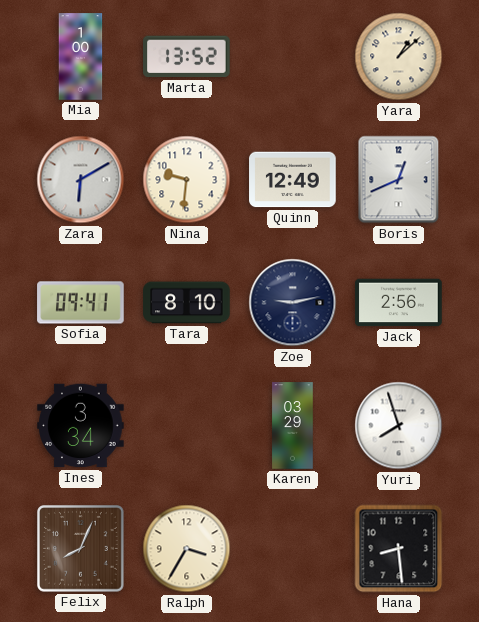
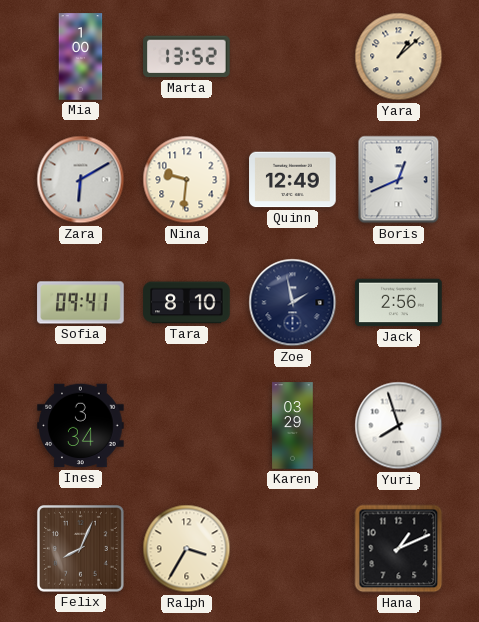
Zoe: 9:13 -> 1:58
Hana: 8:29 -> 1:11
